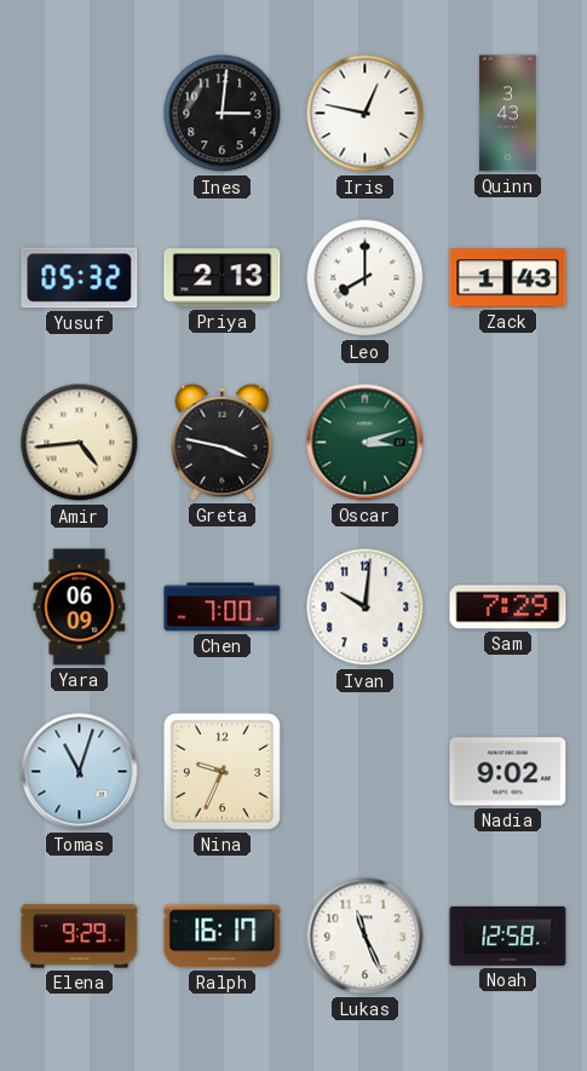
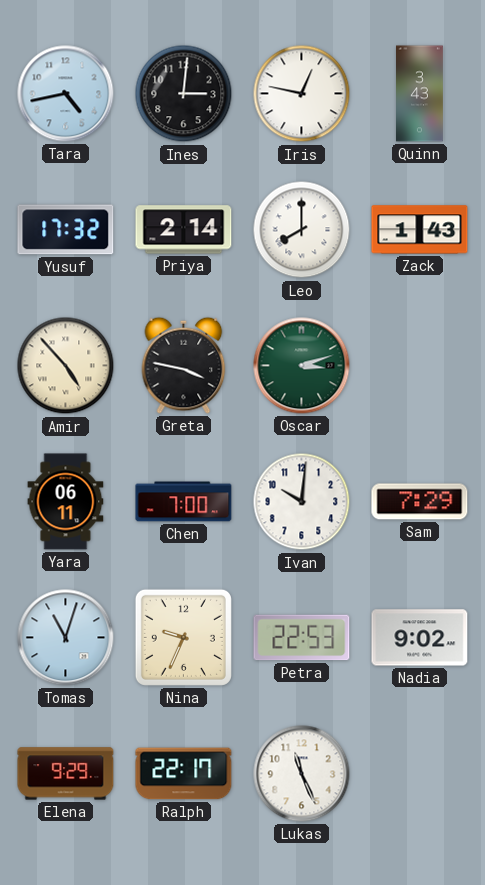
Tara: none -> 4:43
Yusuf: 05:32 -> 17:32
Priya: 2:13 -> 2:14
Amir: 4:44 -> 4:53
Yara: 06:09 -> 06:11
Petra: none -> 22:53
Ralph: 16:17 -> 22:17
Noah: 12:58 -> none
